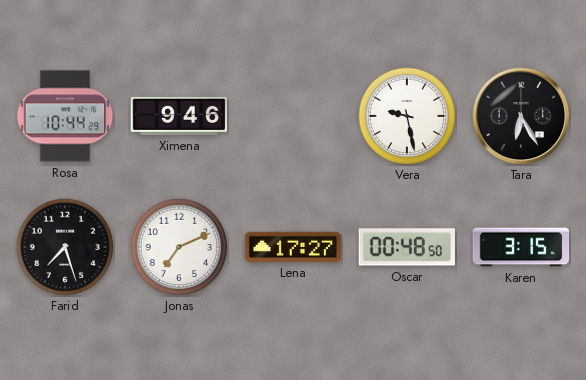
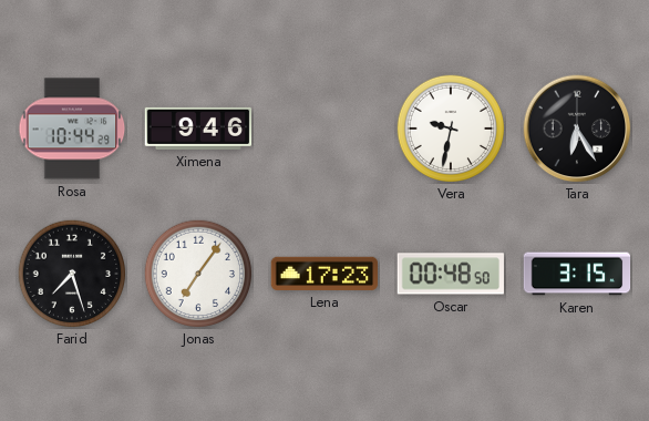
Vera: 9:28 -> 9:32
Jonas: 7:11 -> 7:06
Lena: 17:27 -> 17:23
